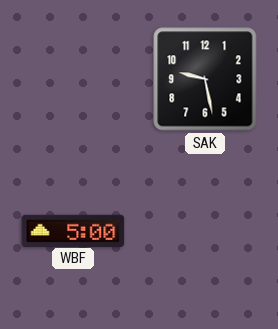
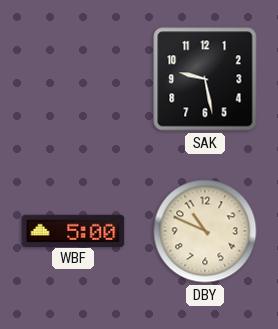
DBY: none -> 10:49
